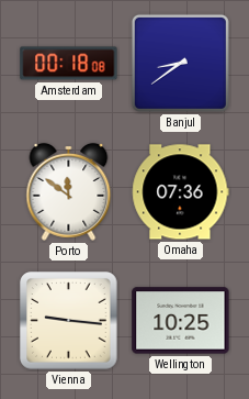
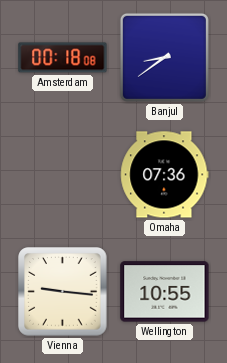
Porto: 11:51 -> none
Wellington: 10:25 -> 10:55
